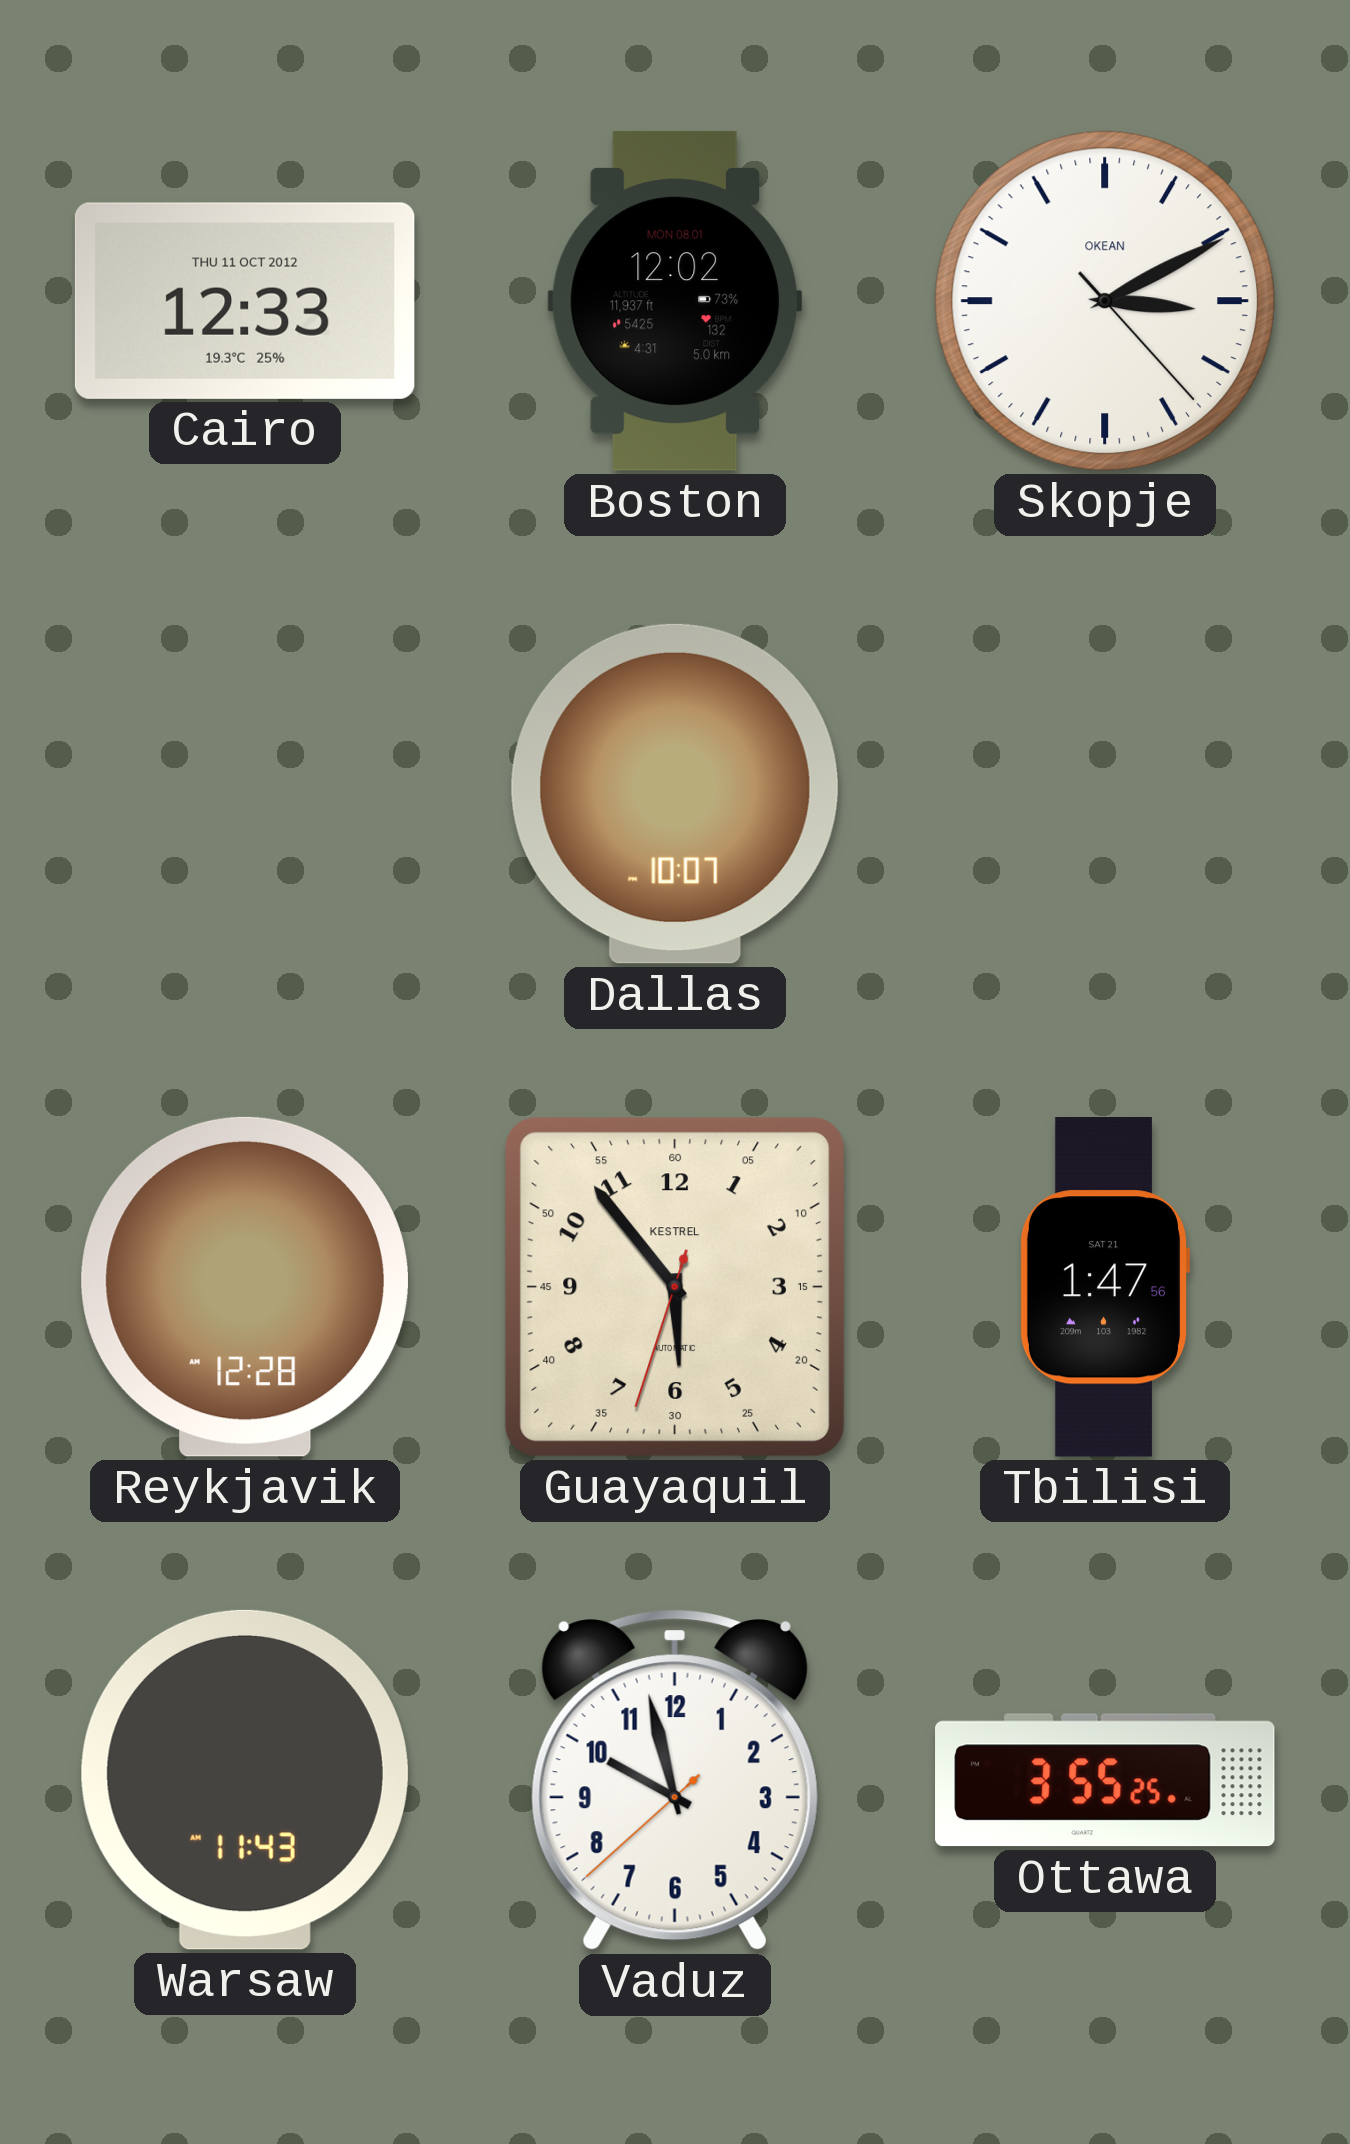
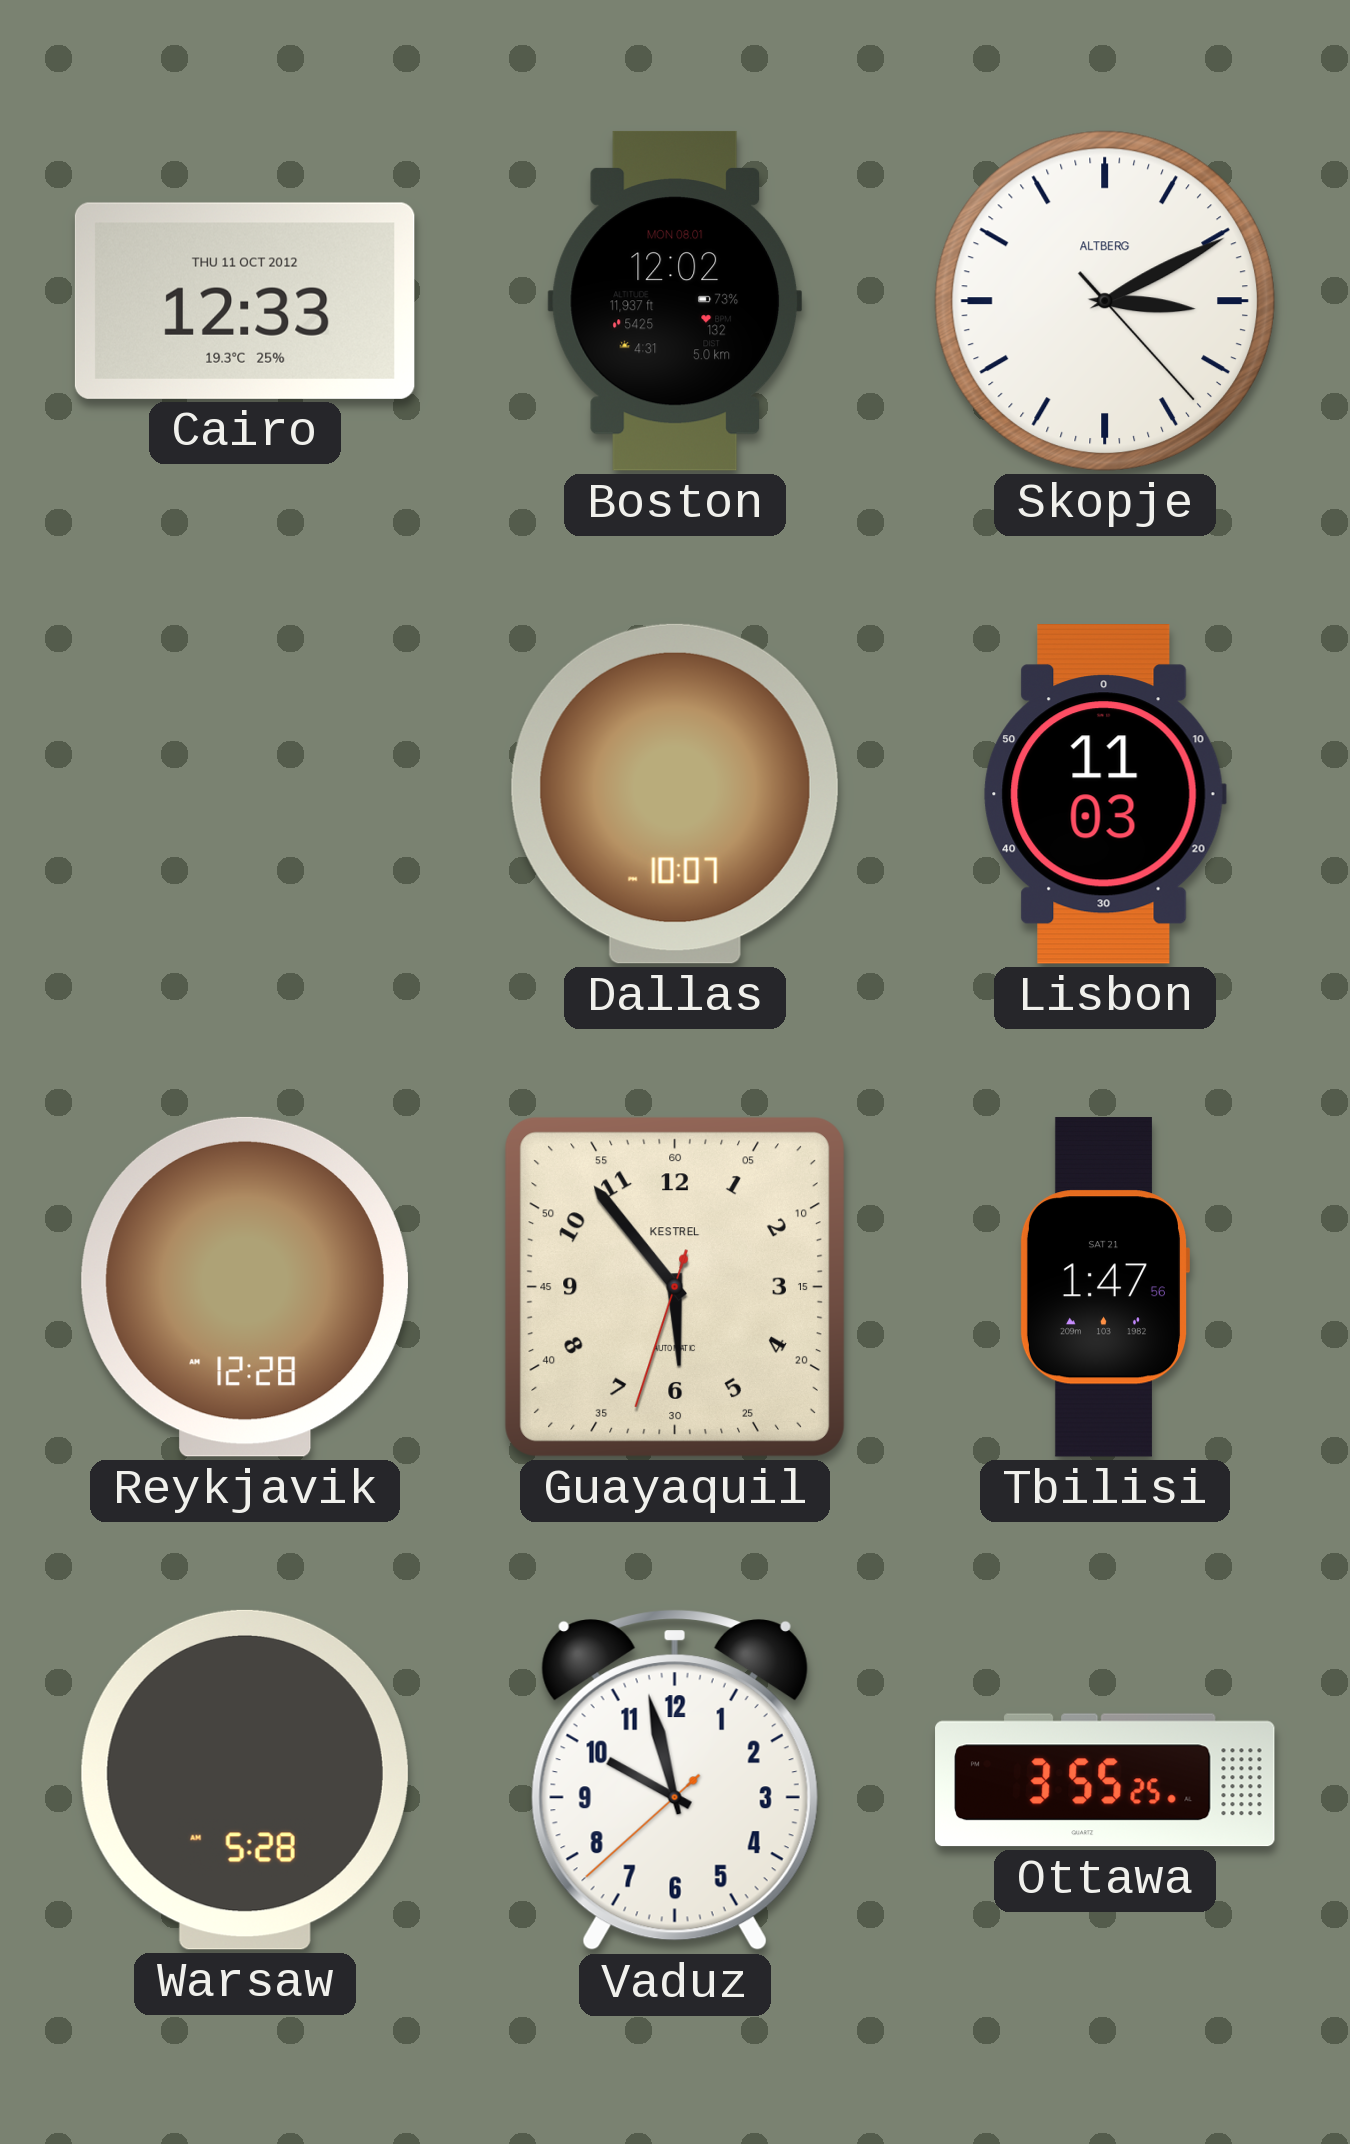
Skopje brand: OKEAN -> ALTBERG
Lisbon: none -> 11:03
Warsaw: 11:43 -> 5:28
